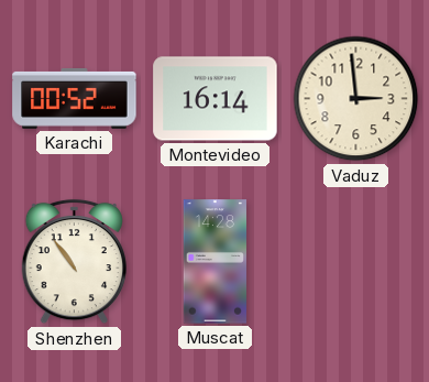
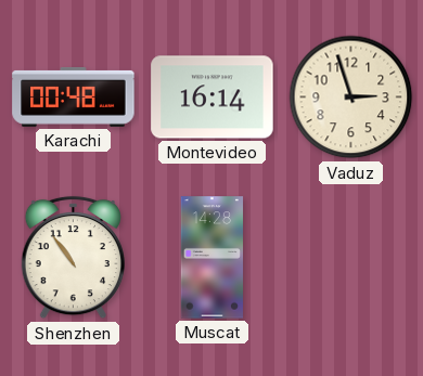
Karachi: 00:52 -> 00:48
Vaduz: 2:59 -> 2:57
